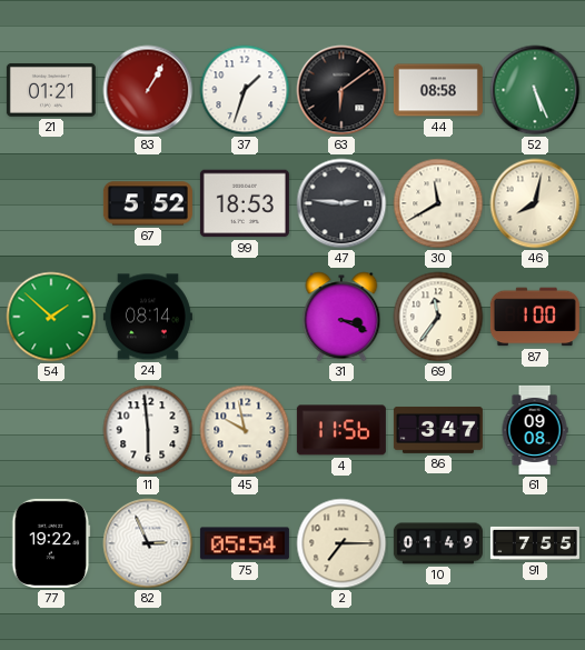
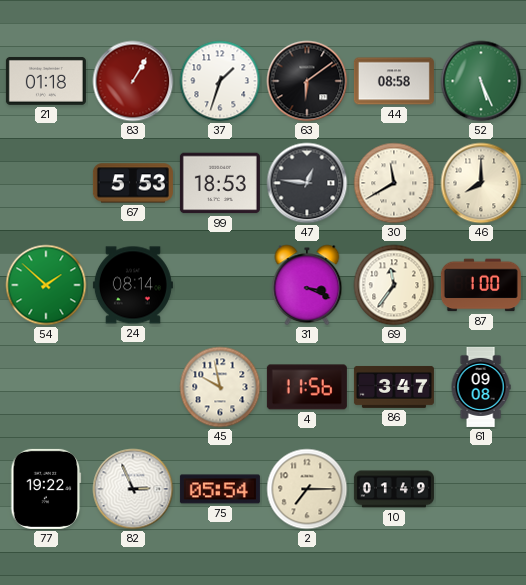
21: 01:21 -> 01:18
67: 5:52 -> 5:53
47: 2:46 -> 12:46
46: 8:02 -> 8:00
11: 5:59 -> none
91: 7:55 -> none
